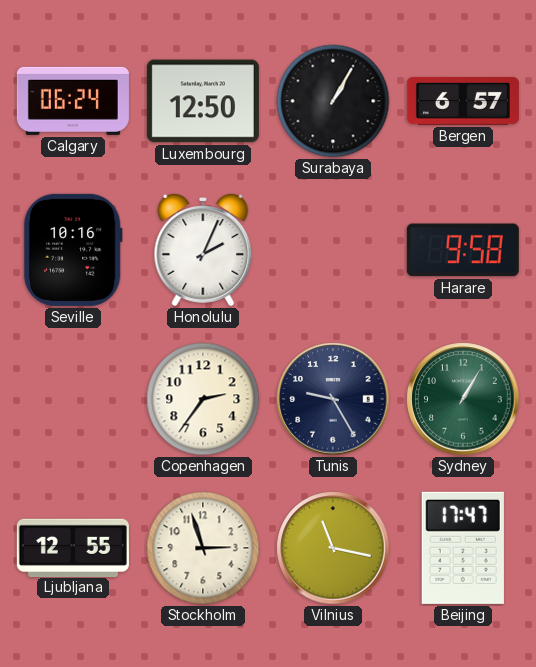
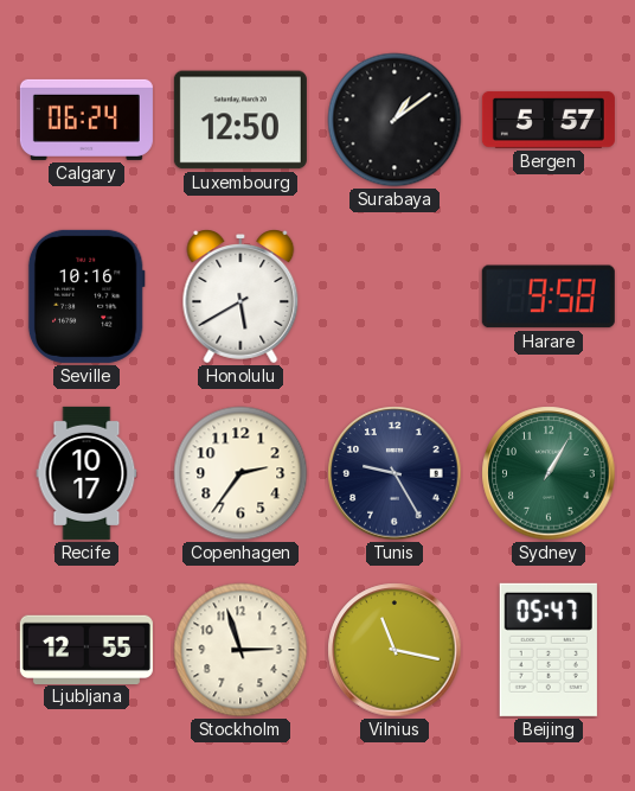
Surabaya: 1:05 -> 1:09
Bergen: 6:57 -> 5:57
Honolulu: 2:04 -> 5:40
Recife: none -> 10:17
Beijing: 17:47 -> 05:47
